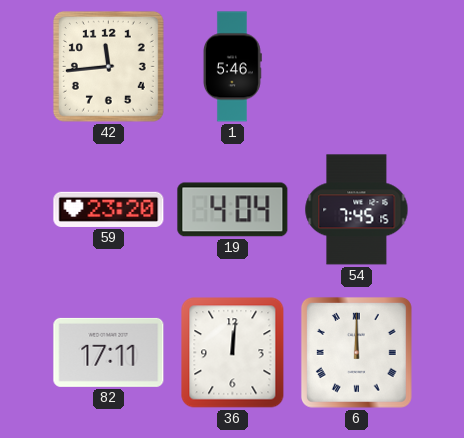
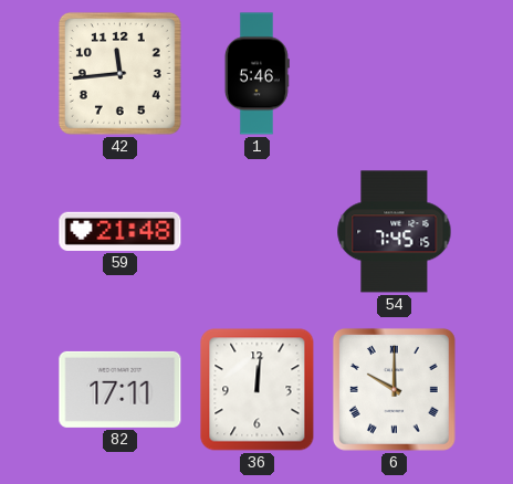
59: 23:20 -> 21:48
19: 4:04 -> none
6: 12:00 -> 10:00
